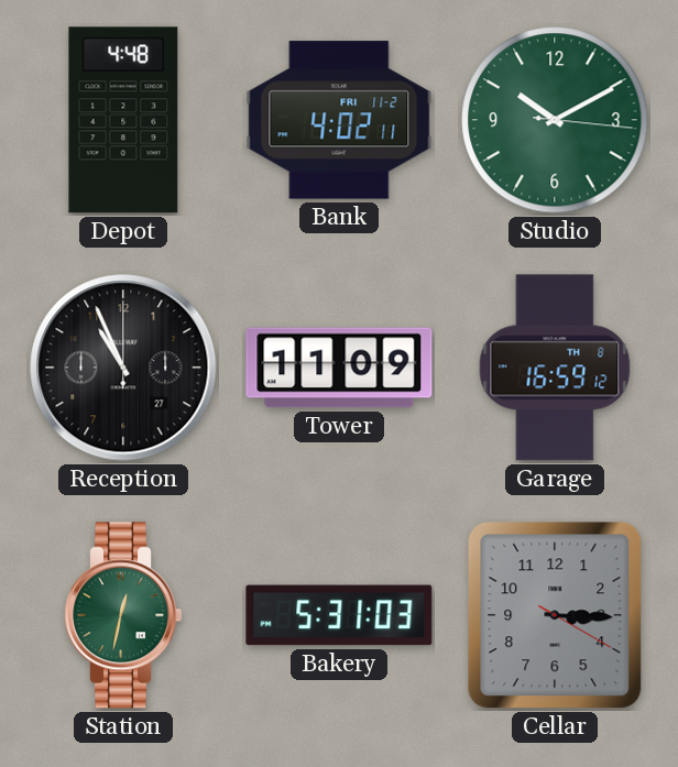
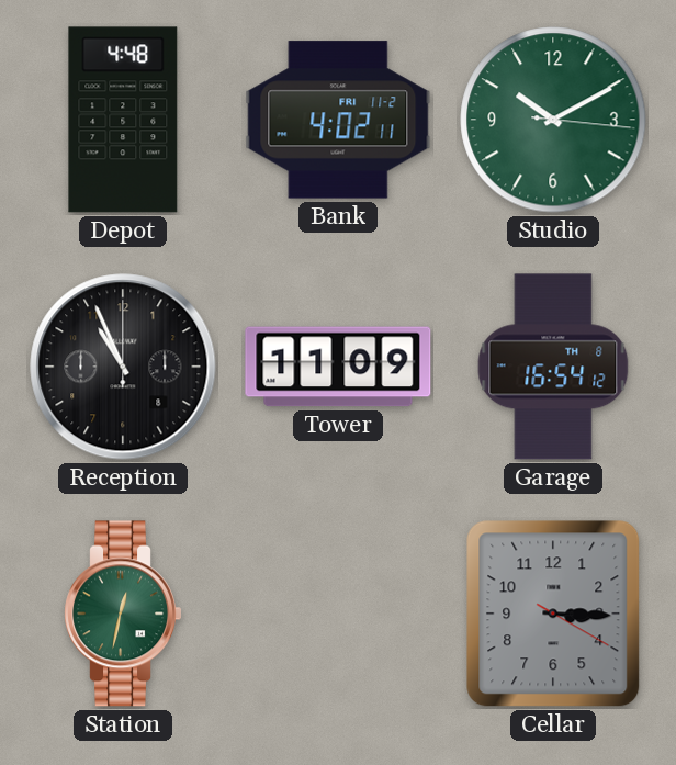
Reception date: 27 -> 8
Garage: 16:59 -> 16:54
Bakery: 5:31 -> none
